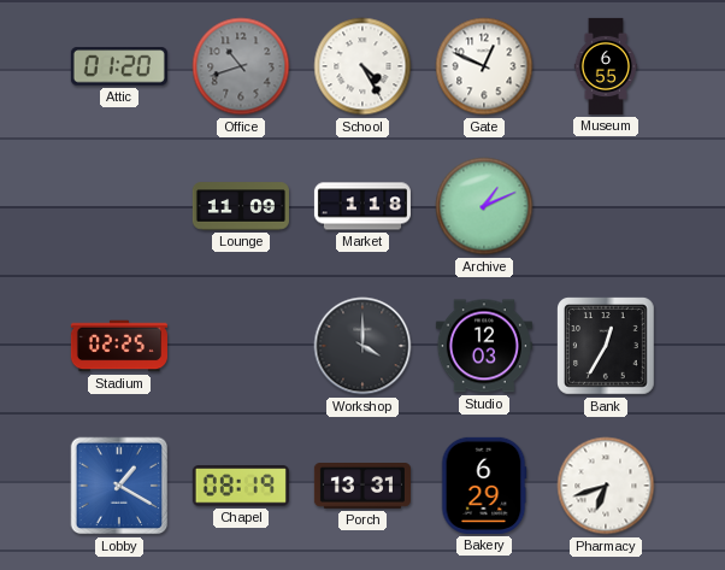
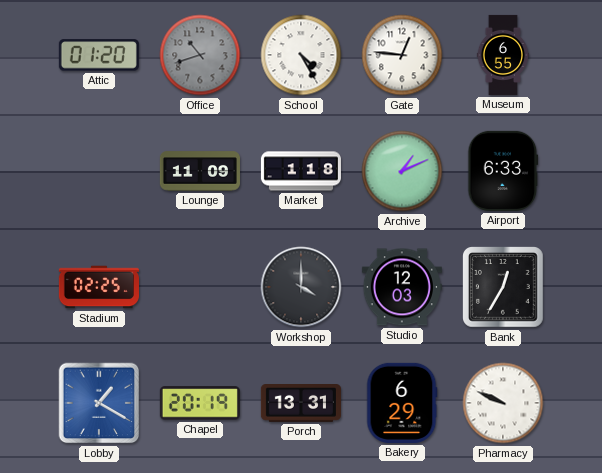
Gate: 12:49 -> 12:46
Airport: none -> 6:33
Chapel: 08:19 -> 20:19
Pharmacy: 6:42 -> 9:49
